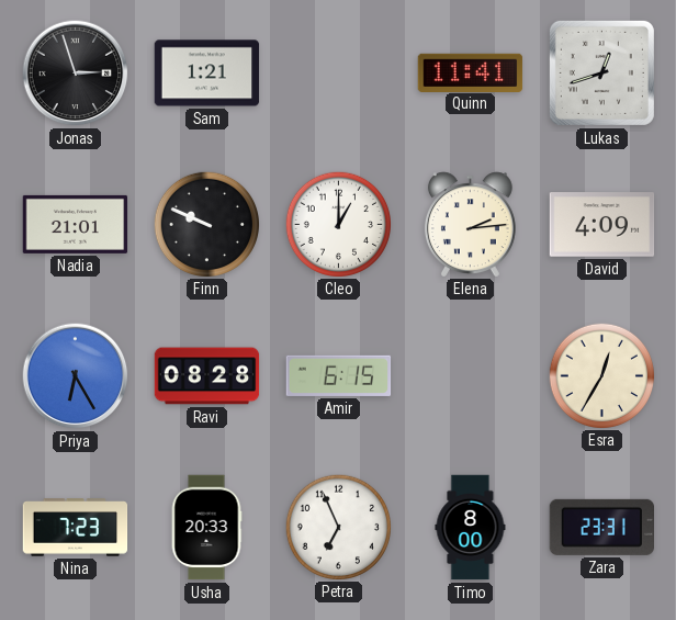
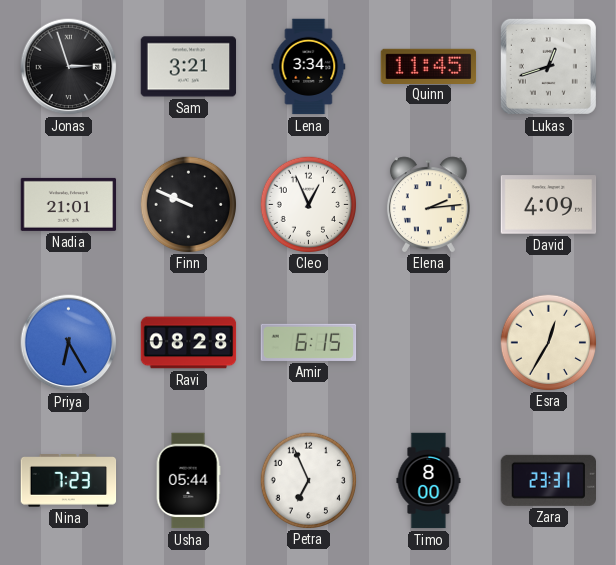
Sam: 1:21 -> 3:21
Lena: none -> 3:34
Quinn: 11:41 -> 11:45
Cleo: 1:00 -> 12:56
Usha: 20:33 -> 05:44
